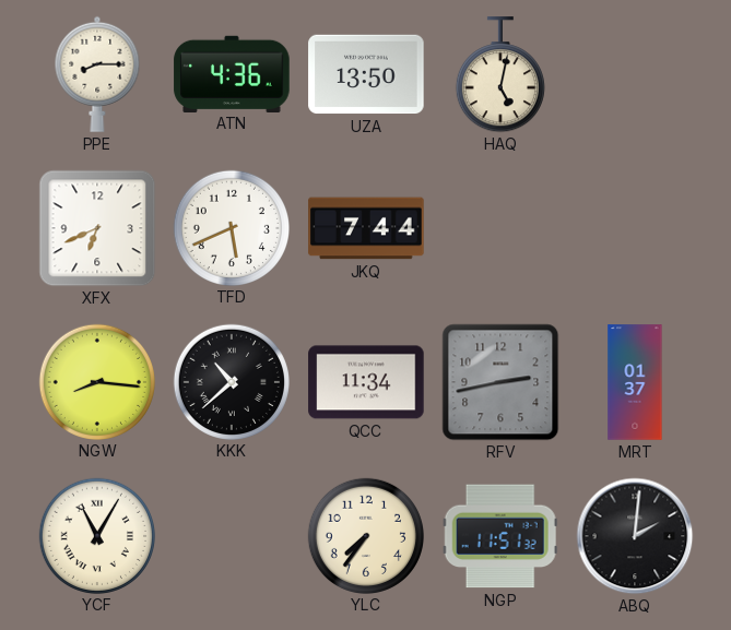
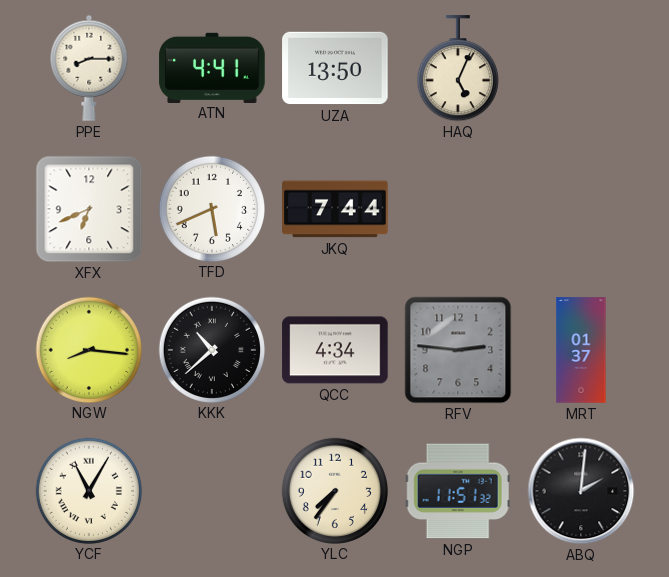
ATN: 4:36 -> 4:41
HAQ: 5:02 -> 5:04
QCC: 11:34 -> 4:34
RFV: 2:43 -> 2:46
